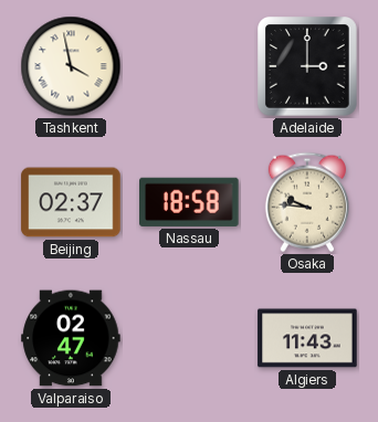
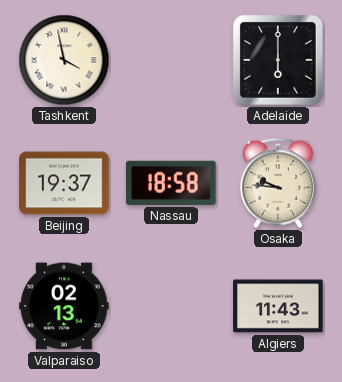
Adelaide: 3:00 -> 6:00
Beijing: 02:37 -> 19:37
Valparaiso: 02:47 -> 02:13
